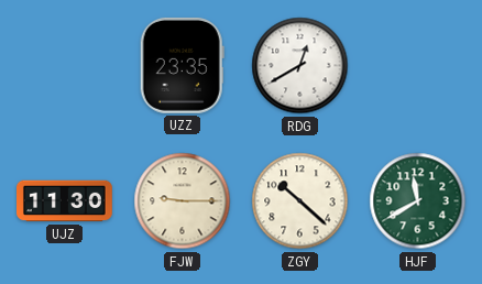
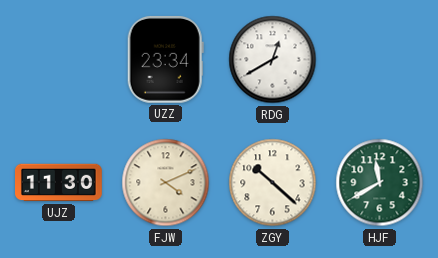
UZZ: 23:35 -> 23:34
FJW: 9:15 -> 4:11
